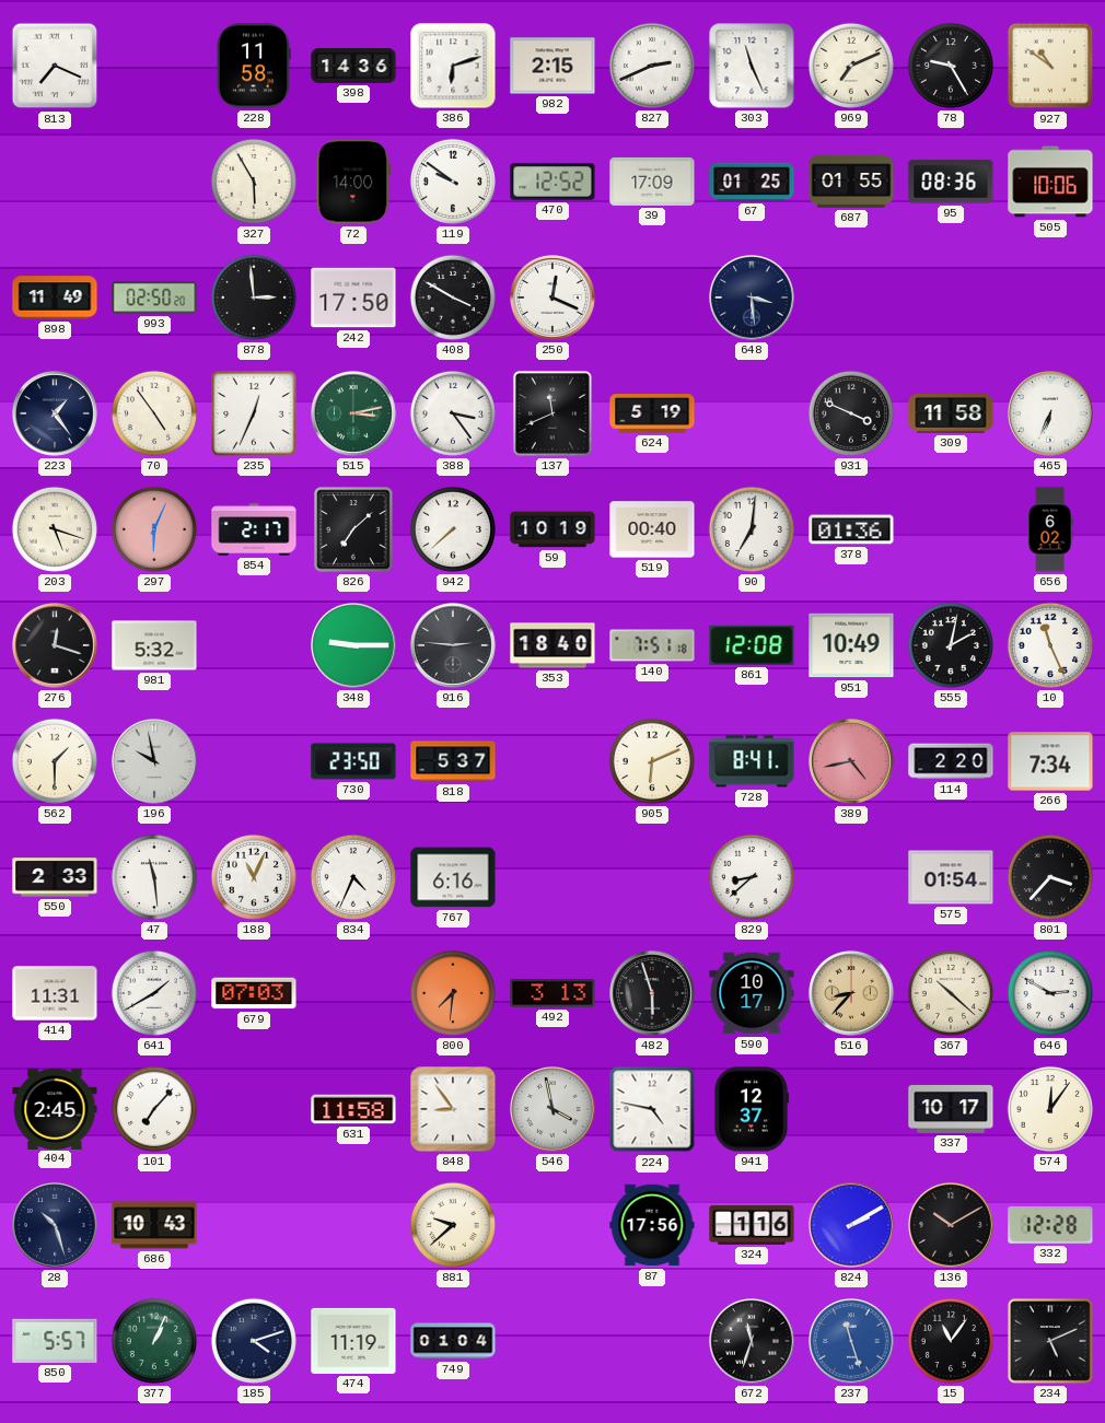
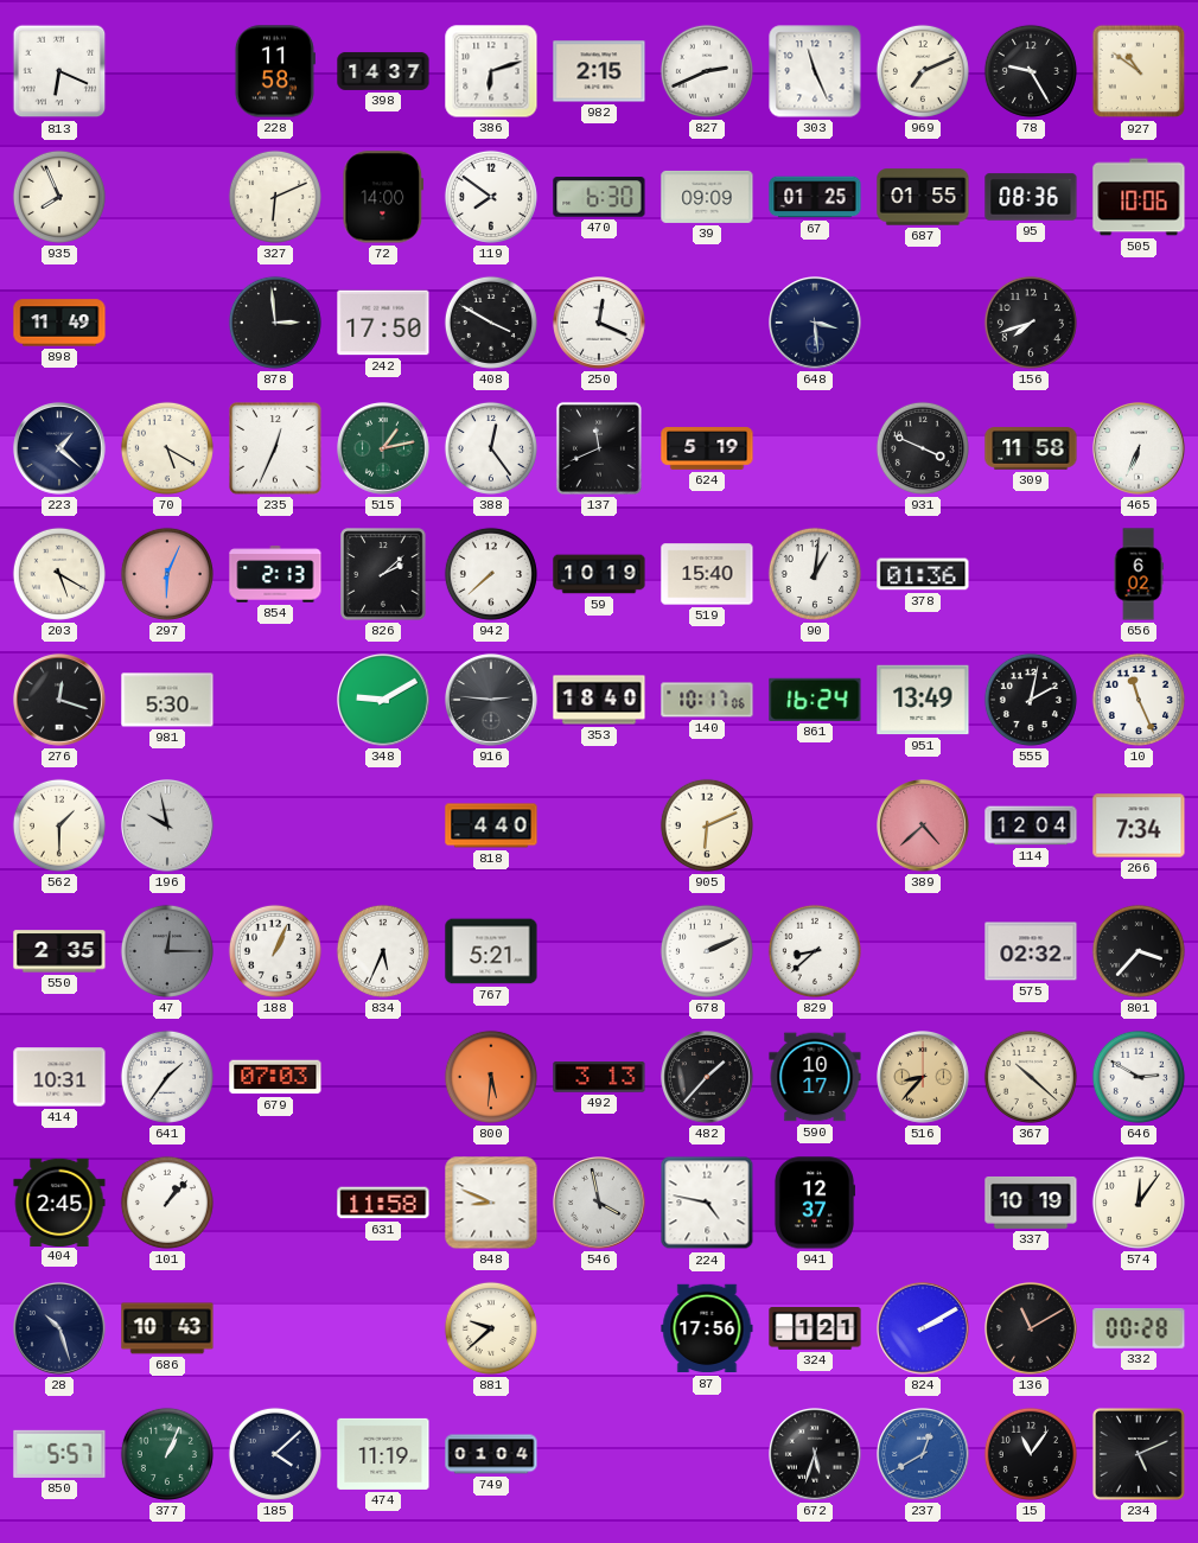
813: 7:19 -> 6:19
398: 14:36 -> 14:37
935: none -> 7:56
327: 5:55 -> 6:11
119: 9:51 -> 7:51
470: 12:52 -> 6:30
39: 17:09 -> 09:09
993: 02:50 -> none
156: none -> 7:42
223: 1:24 -> 1:22
70: 4:54 -> 5:20
515: 3:13 -> 1:13
388: 3:24 -> 12:24
203: 5:18 -> 5:20
854: 2:17 -> 2:13
826: 7:08 -> 2:08
519: 00:40 -> 15:40
90: 7:01 -> 1:01
981: 5:32 -> 5:30
348: 9:15 -> 9:10
140: 7:51 -> 10:17
861: 12:08 -> 16:24
951: 10:49 -> 13:49
730: 23:50 -> none
818: 5:37 -> 4:40
728: 8:41 -> none
389: 4:43 -> 4:38
114: 2:20 -> 12:04
550: 2:33 -> 2:35
47: 11:29 -> 12:15
47 dial: white -> grey
188: 11:04 -> 1:04
834: 4:34 -> 5:34
767: 6:16 -> 5:21
678: none -> 2:11
575: 01:54 -> 02:32
414: 11:31 -> 10:31
641: 1:40 -> 1:36
800: 7:31 -> 5:31
482: 5:57 -> 1:37
101: 7:07 -> 1:07
848: 8:54 -> 8:49
337: 10:17 -> 10:19
324: 1:16 -> 1:21
136: 10:10 -> 11:10
332: 12:28 -> 00:28
185: 4:12 -> 4:08
672: 11:33 -> 5:33
237: 11:27 -> 12:40
